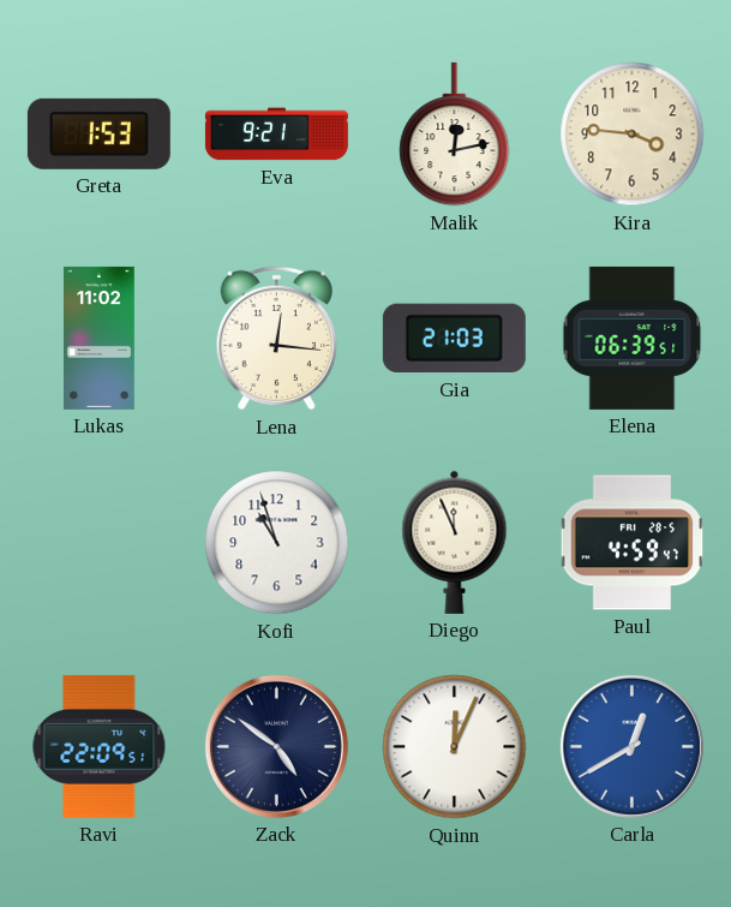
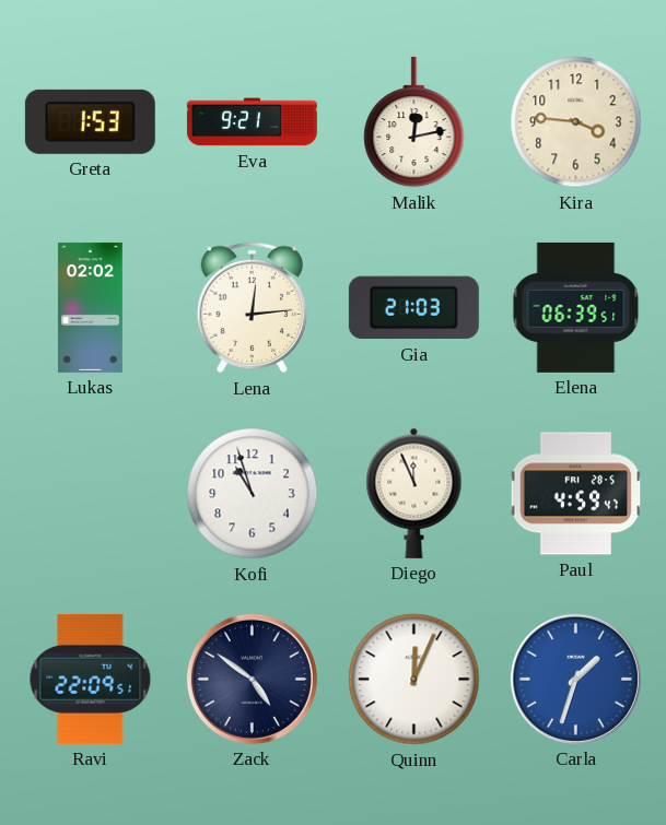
Lukas: 11:02 -> 02:02
Lena: 12:16 -> 12:14
Carla: 12:40 -> 1:33
